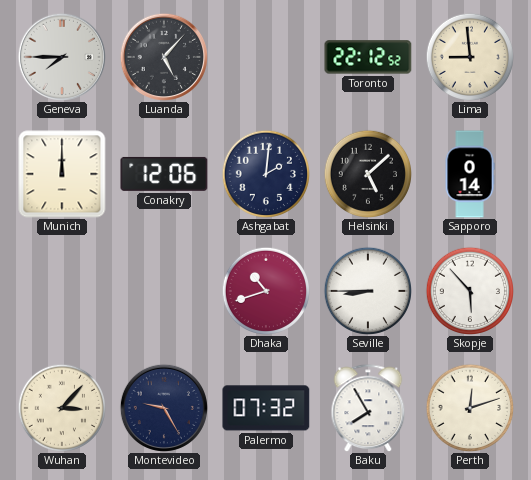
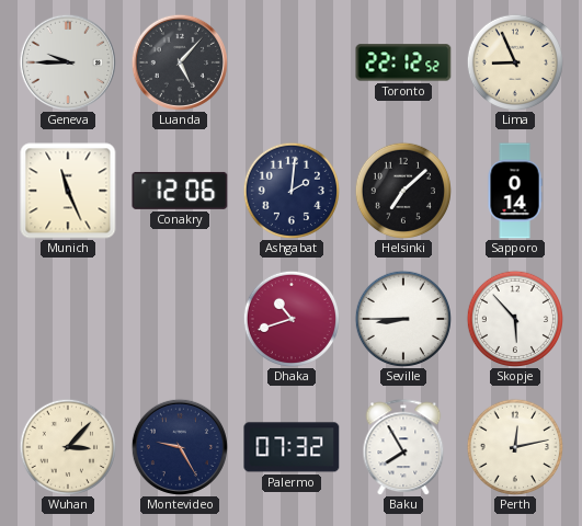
Geneva: 7:45 -> 9:45
Lima: 8:59 -> 8:56
Munich: 12:00 -> 11:26
Helsinki: 5:08 -> 7:08
Perth: 12:12 -> 12:13
